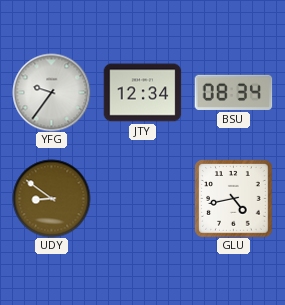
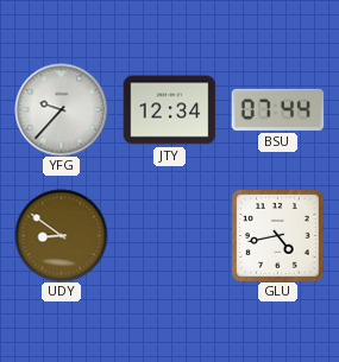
YFG: 9:36 -> 9:37
BSU: 08:34 -> 07:44
